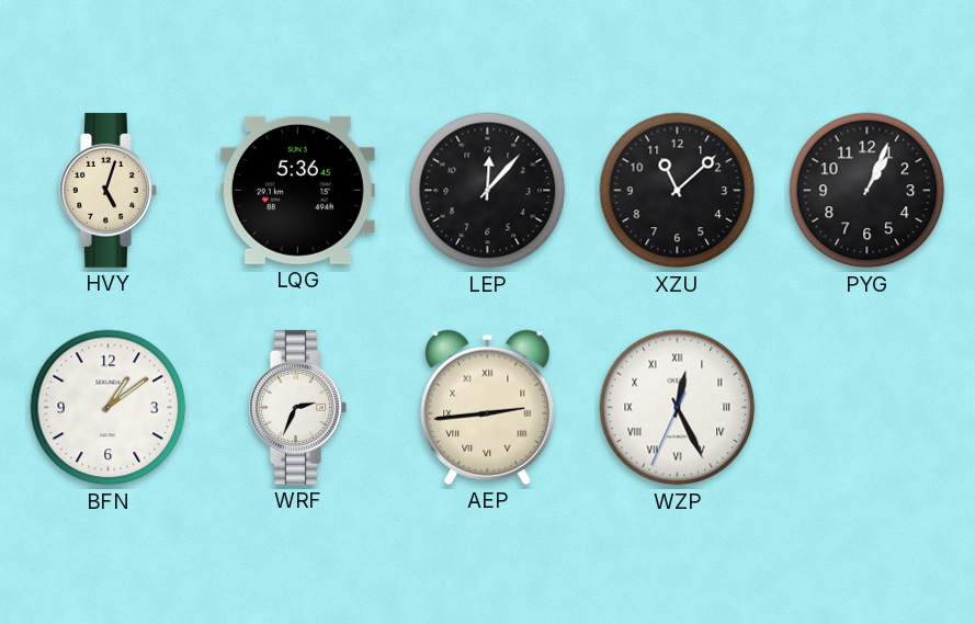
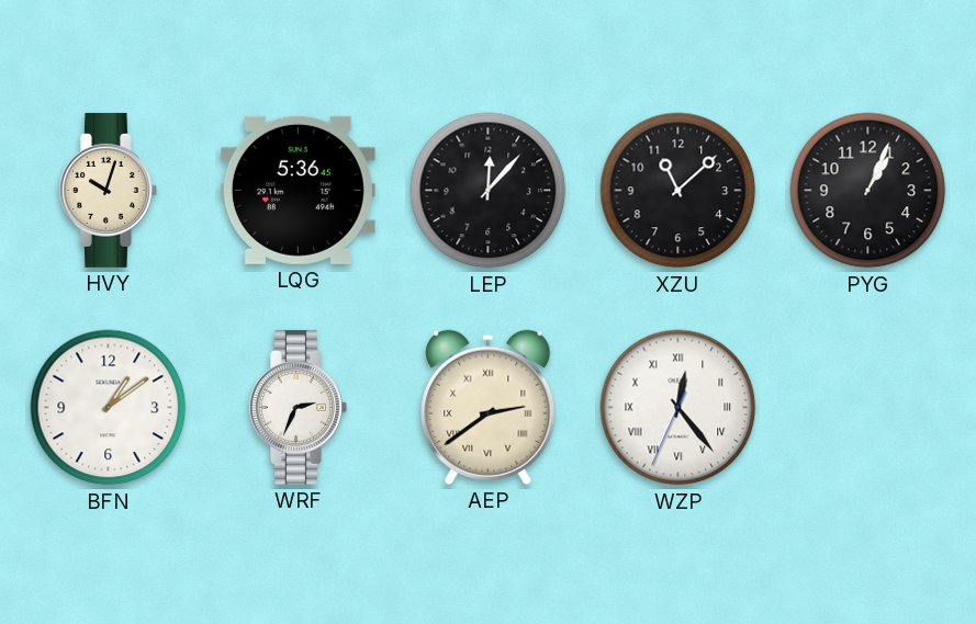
HVY: 5:03 -> 10:03
AEP: 2:44 -> 2:39
WZP: 12:25 -> 12:23
